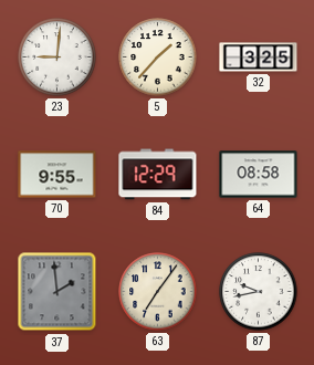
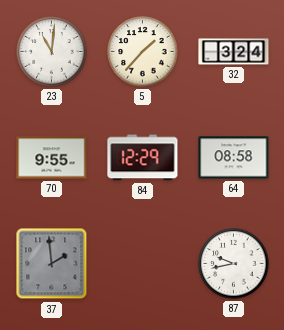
23: 9:01 -> 11:01
32: 3:25 -> 3:24
63: 7:06 -> none
